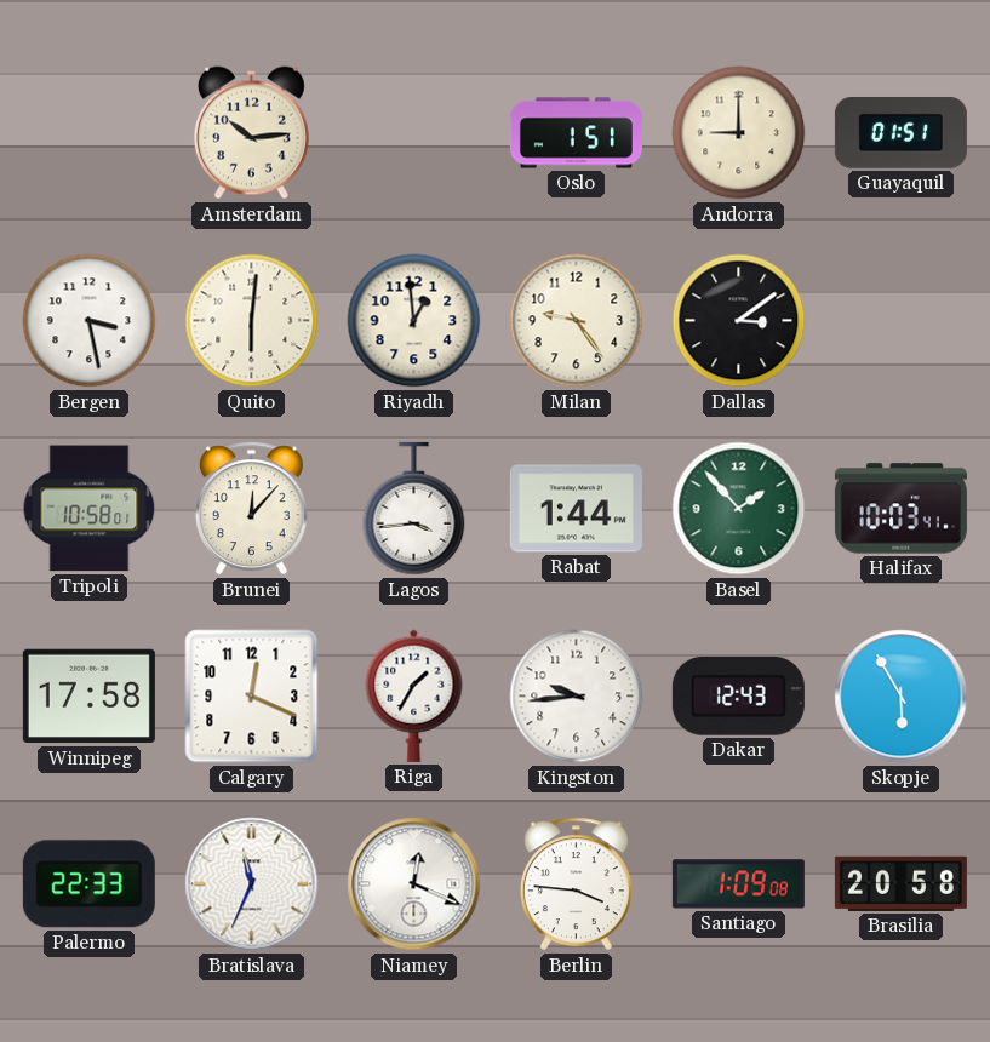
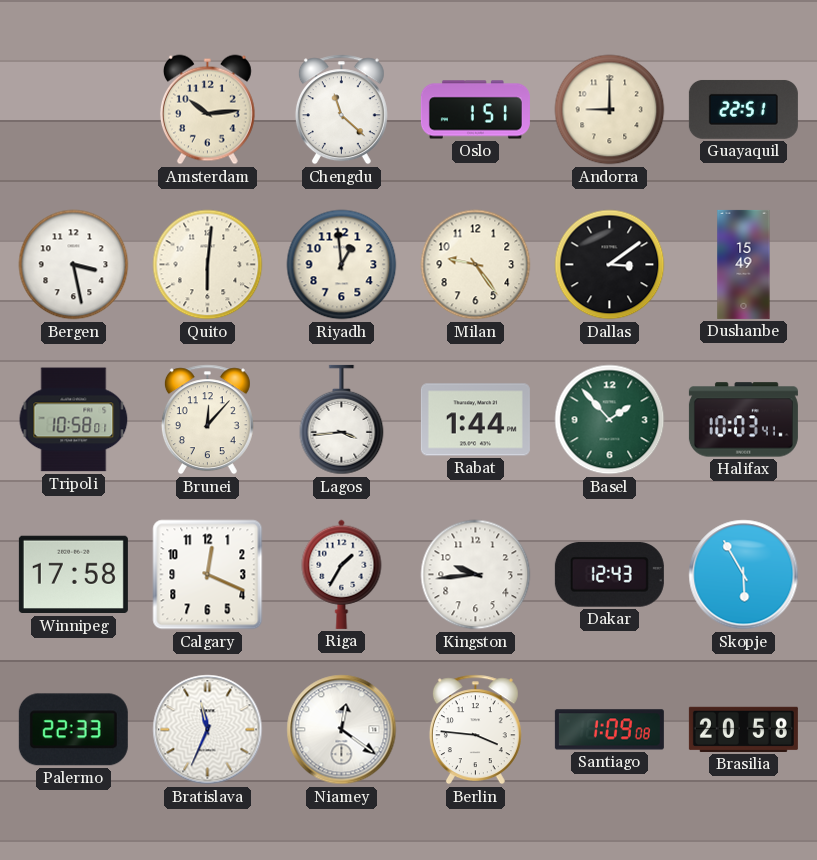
Chengdu: none -> 11:22
Guayaquil: 01:51 -> 22:51
Dushanbe: none -> 15:49
Niamey: 12:19 -> 12:21
